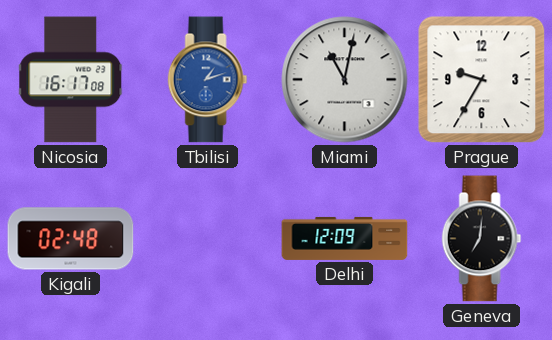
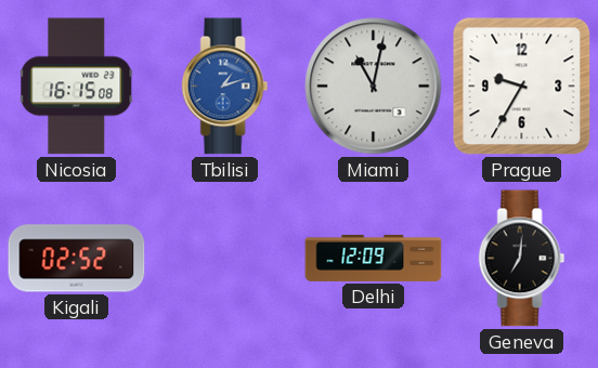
Nicosia: 16:17 -> 16:15
Kigali: 02:48 -> 02:52
